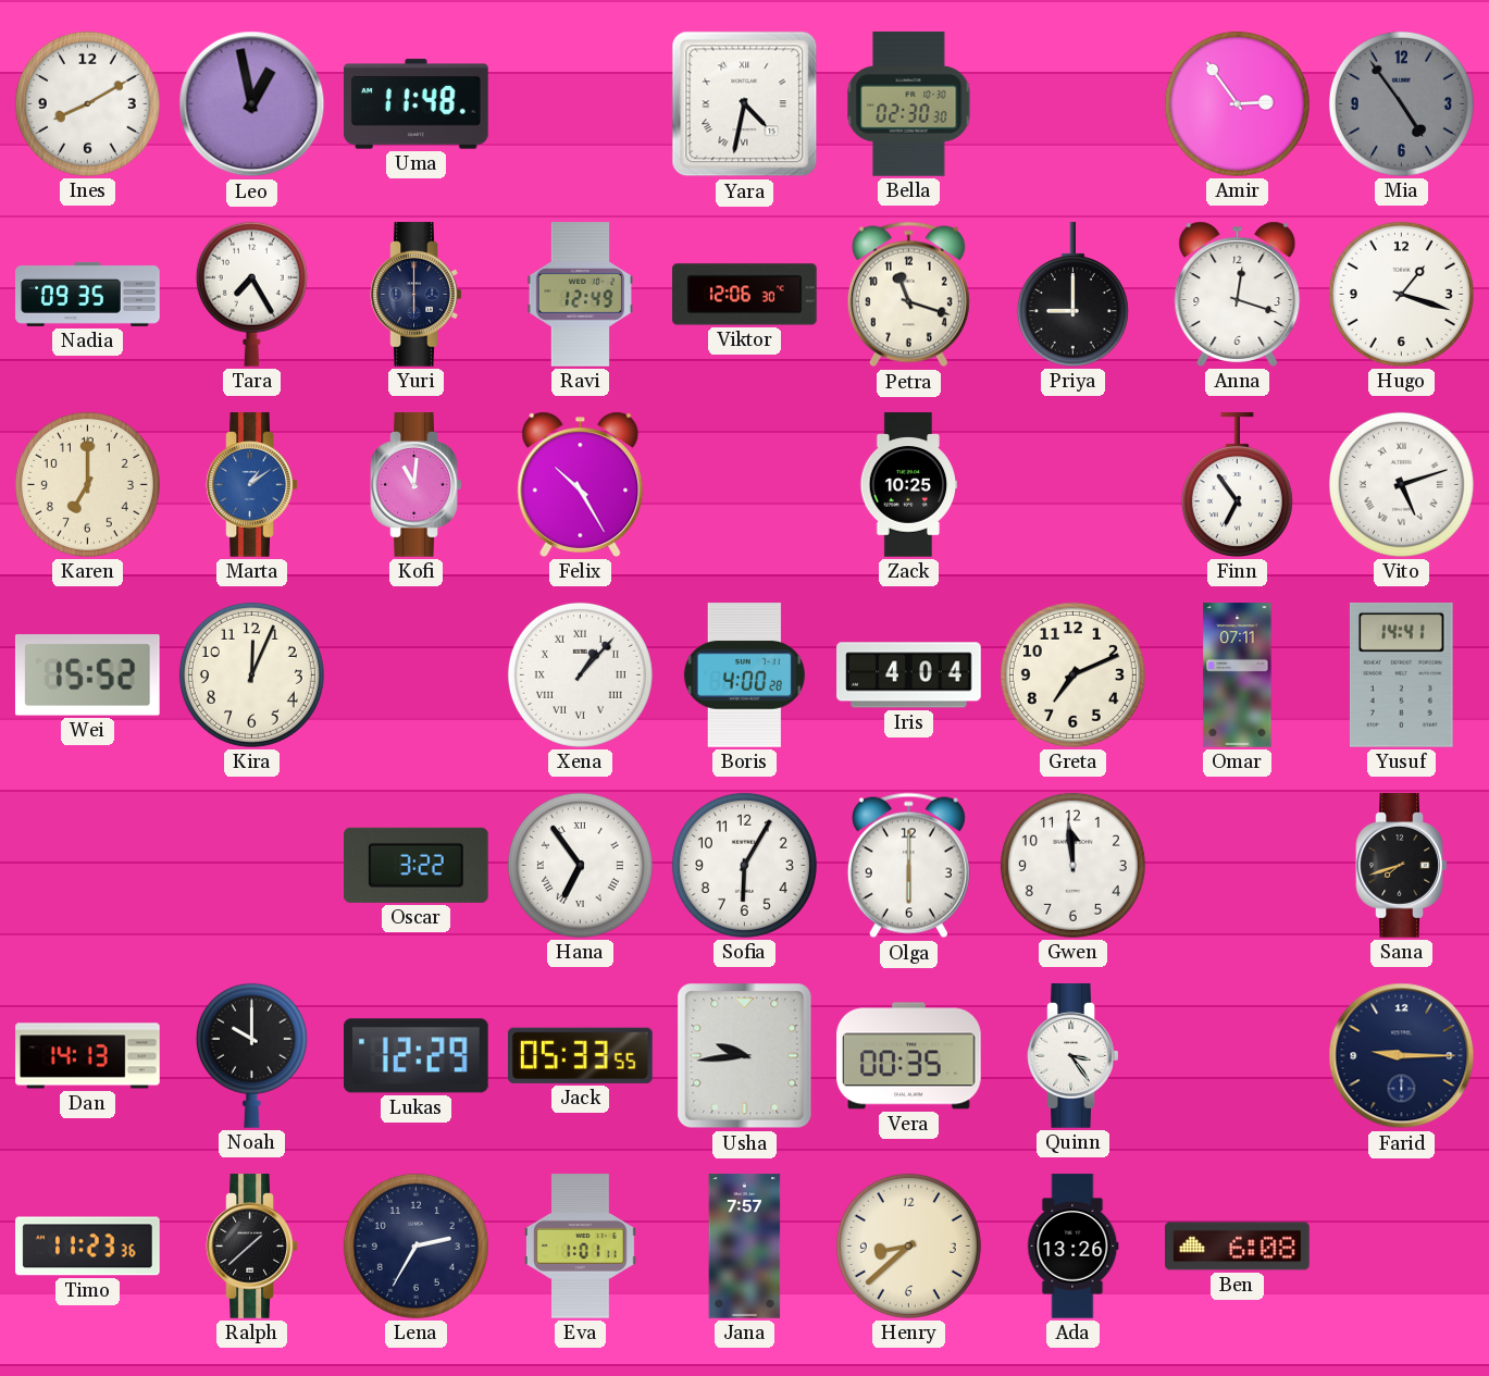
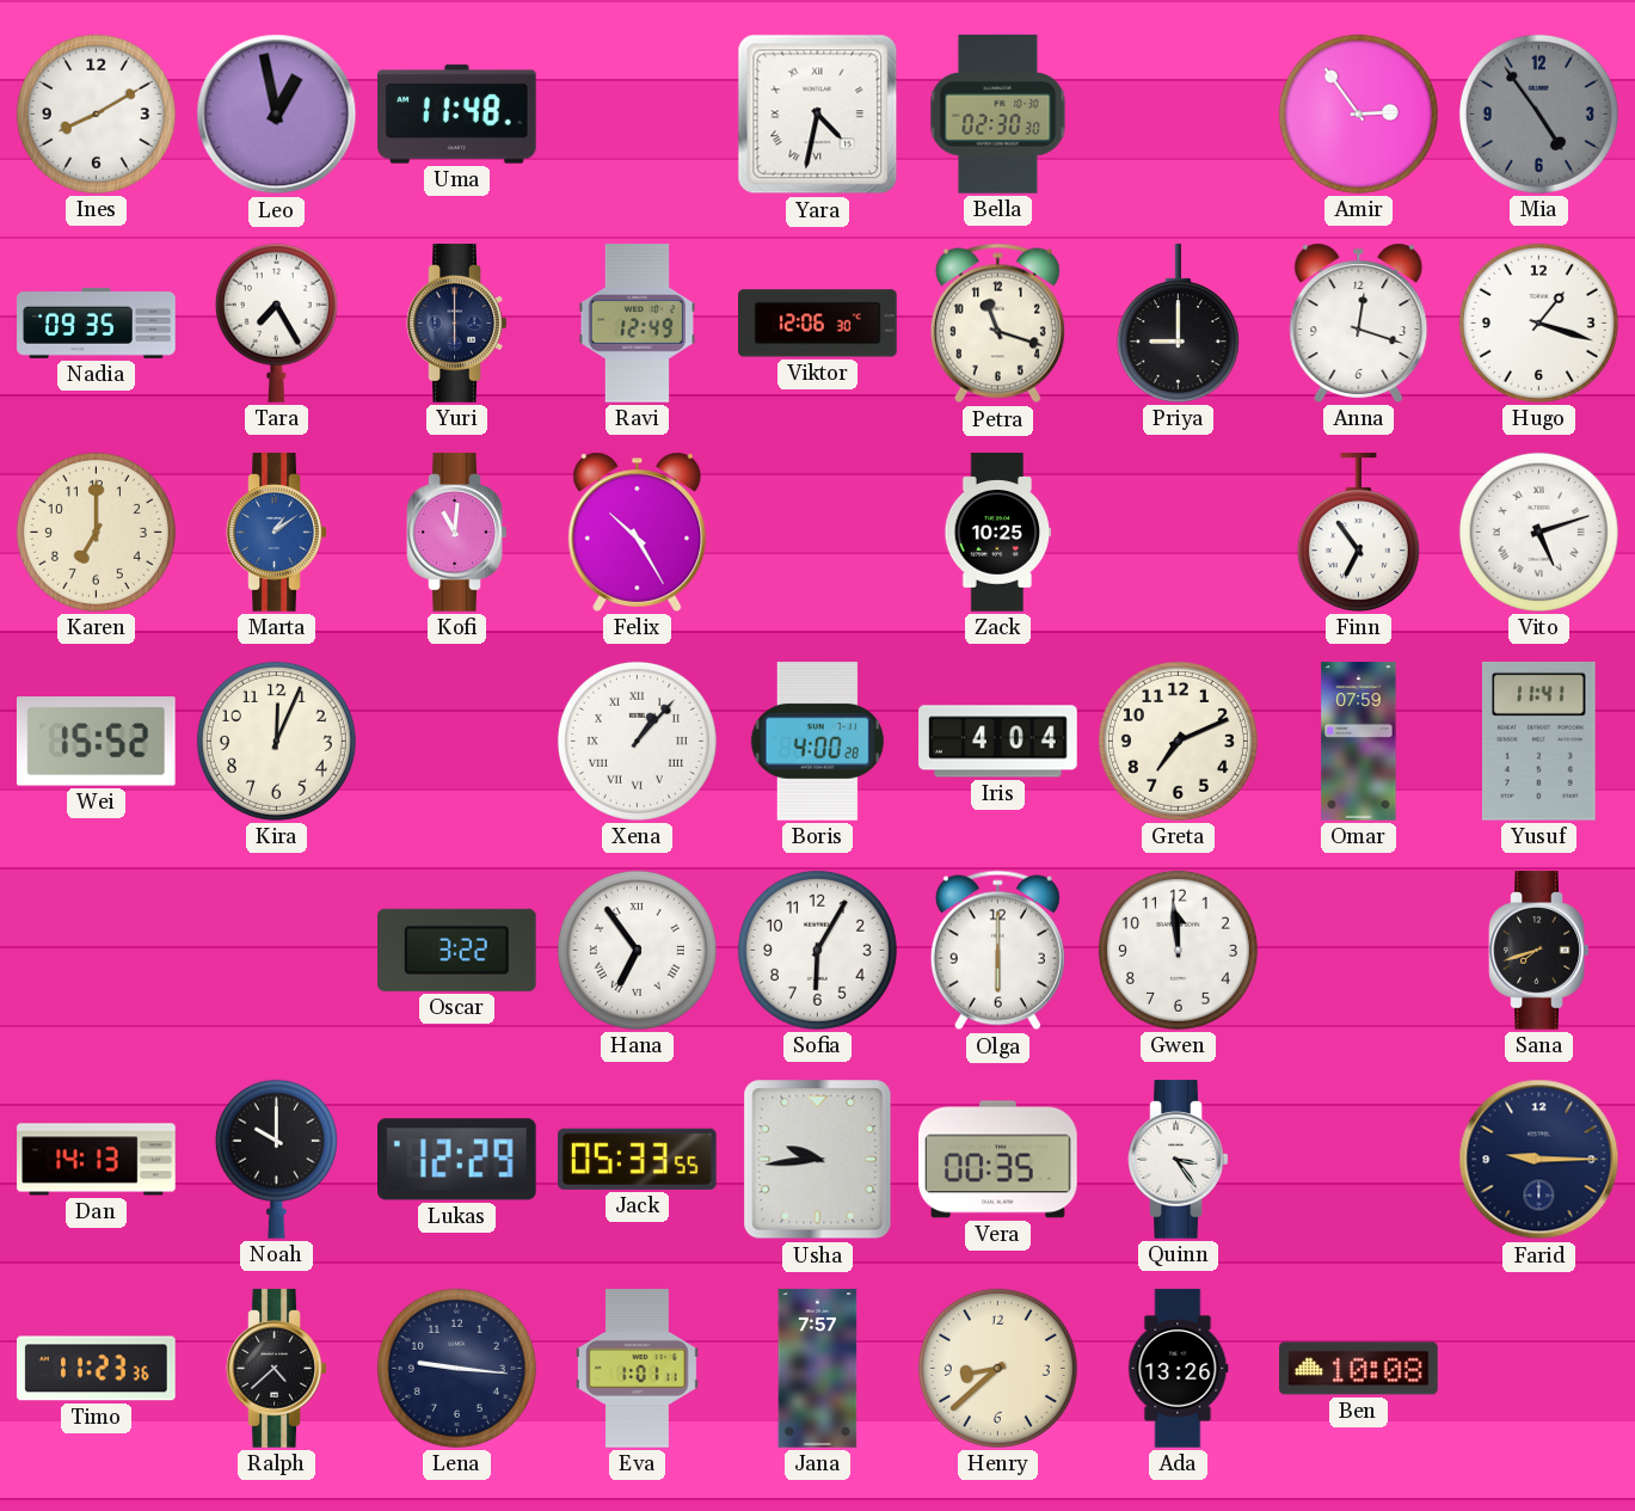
Omar: 07:11 -> 07:59
Yusuf: 14:41 -> 11:41
Ralph: 1:38 -> 4:38
Lena: 2:35 -> 9:16
Ben: 6:08 -> 10:08
